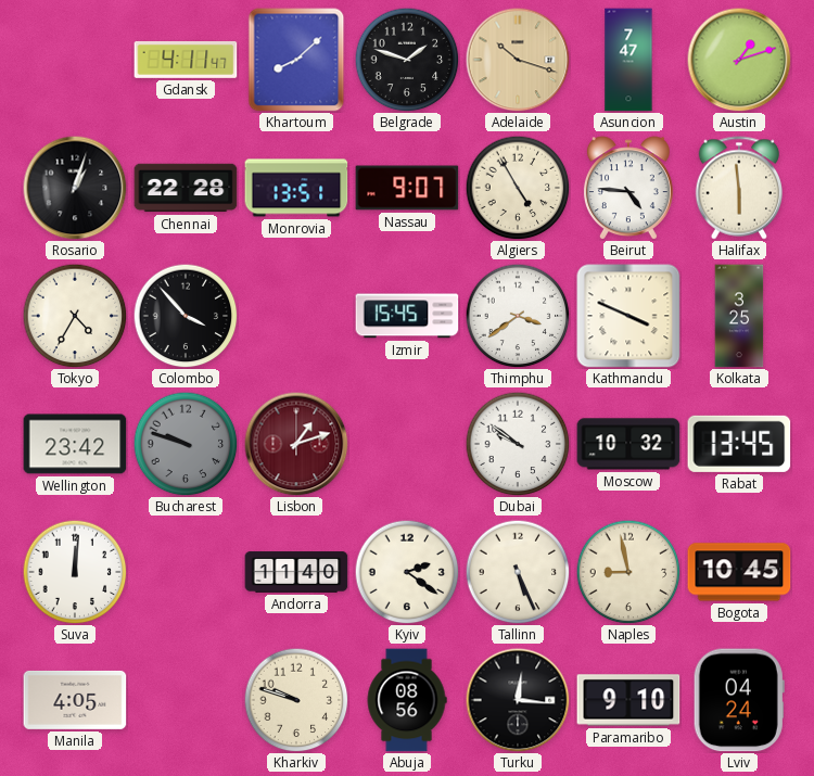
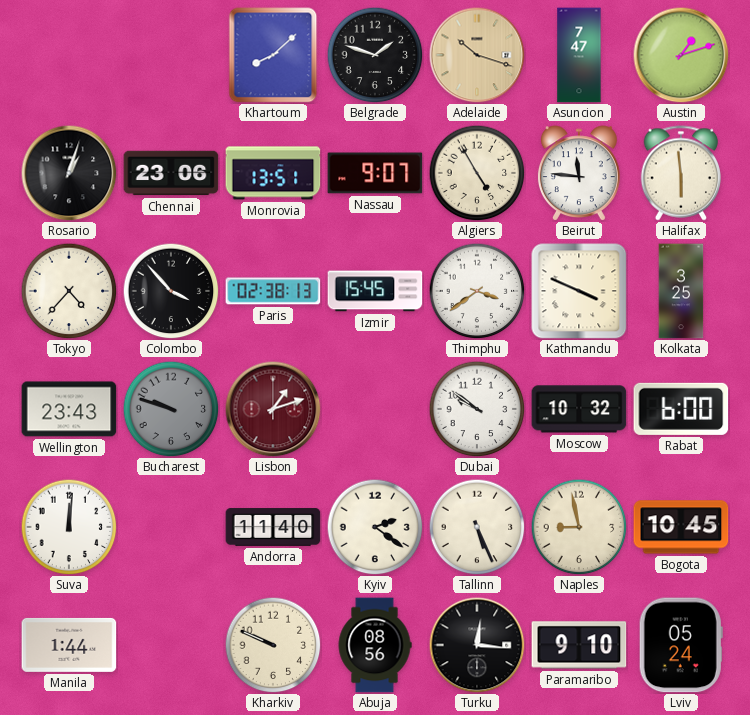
Gdansk: 4:11 -> none
Chennai: 22:28 -> 23:06
Beirut: 4:46 -> 11:46
Tokyo: 4:35 -> 4:37
Paris: none -> 02:38
Wellington: 23:42 -> 23:43
Rabat: 13:45 -> 6:00
Manila: 4:05 -> 1:44
Kharkiv: 9:48 -> 9:49
Lviv: 04:24 -> 05:24
